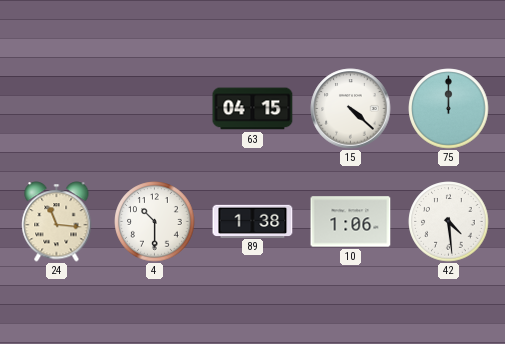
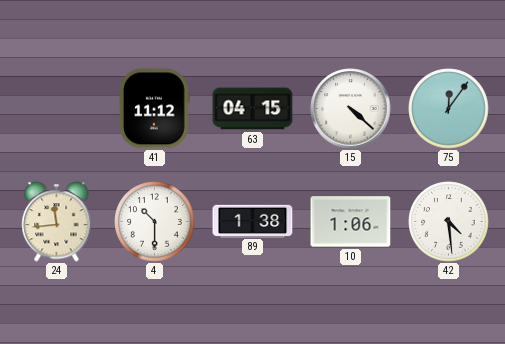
41: none -> 11:12
75: 12:00 -> 12:06
24: 11:16 -> 11:44
